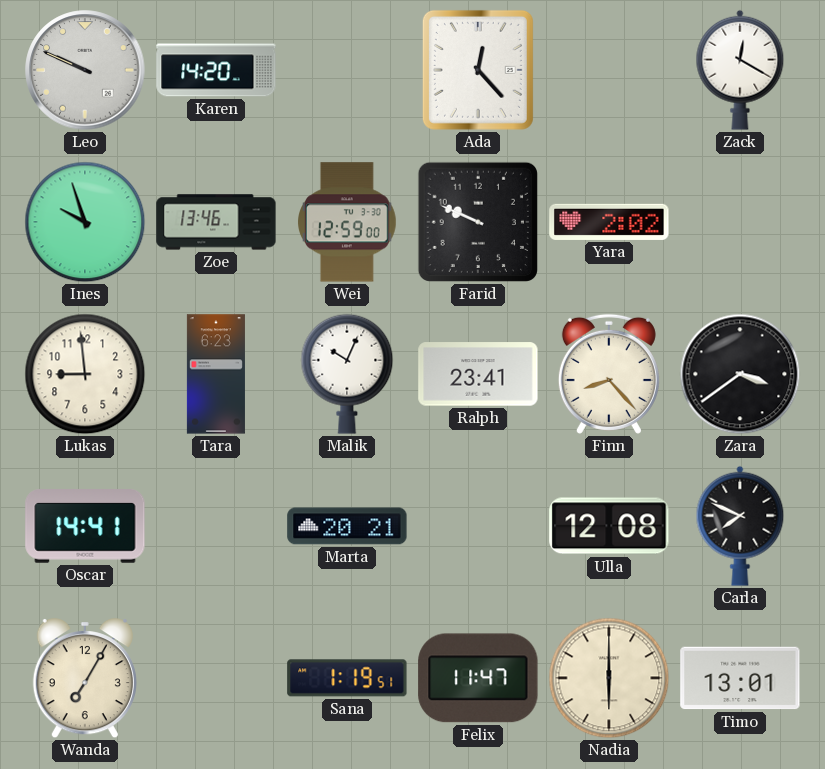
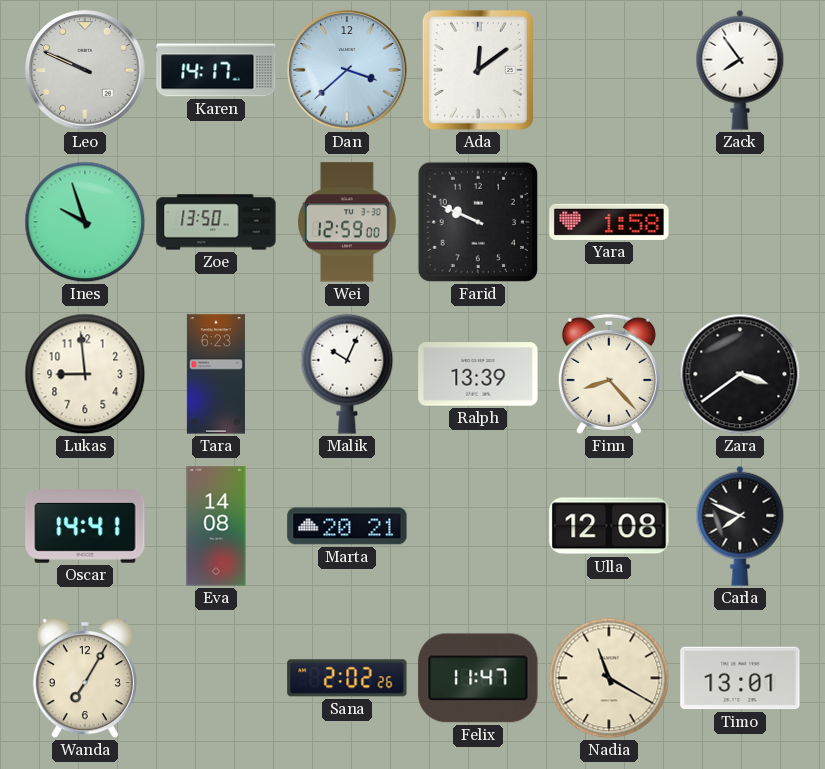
Karen: 14:20 -> 14:17
Dan: none -> 3:38
Ada: 12:23 -> 12:09
Zack: 12:20 -> 7:54
Zoe: 13:46 -> 13:50
Yara: 2:02 -> 1:58
Ralph: 23:41 -> 13:39
Eva: none -> 14:08
Sana: 1:19 -> 2:02
Nadia: 6:00 -> 11:20
